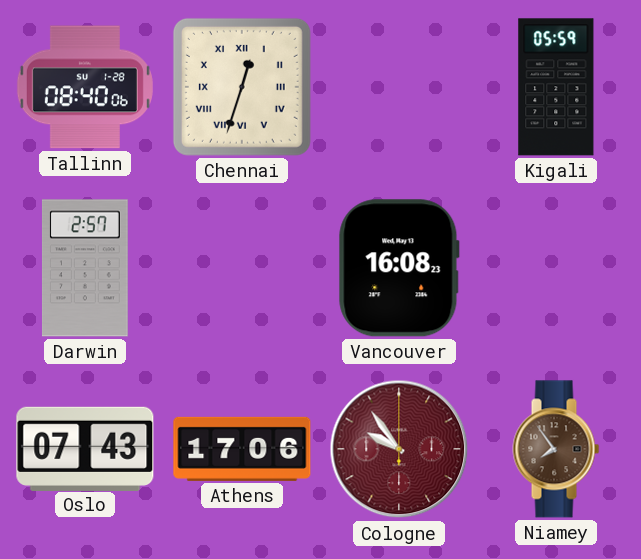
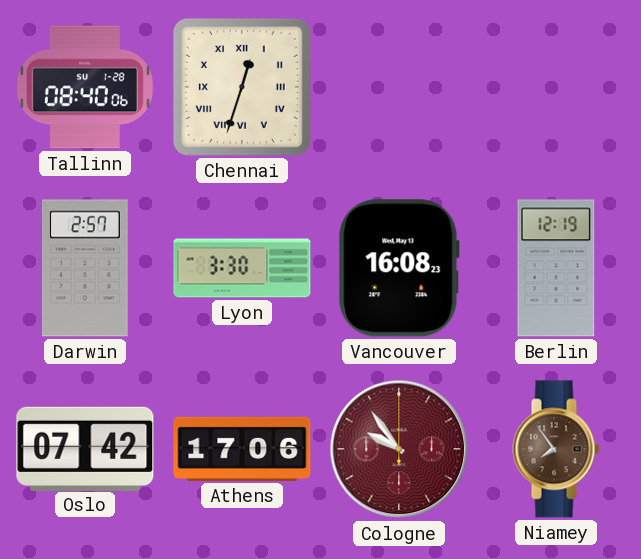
Kigali: 05:59 -> none
Lyon: none -> 3:30
Berlin: none -> 12:19
Oslo: 07:43 -> 07:42
